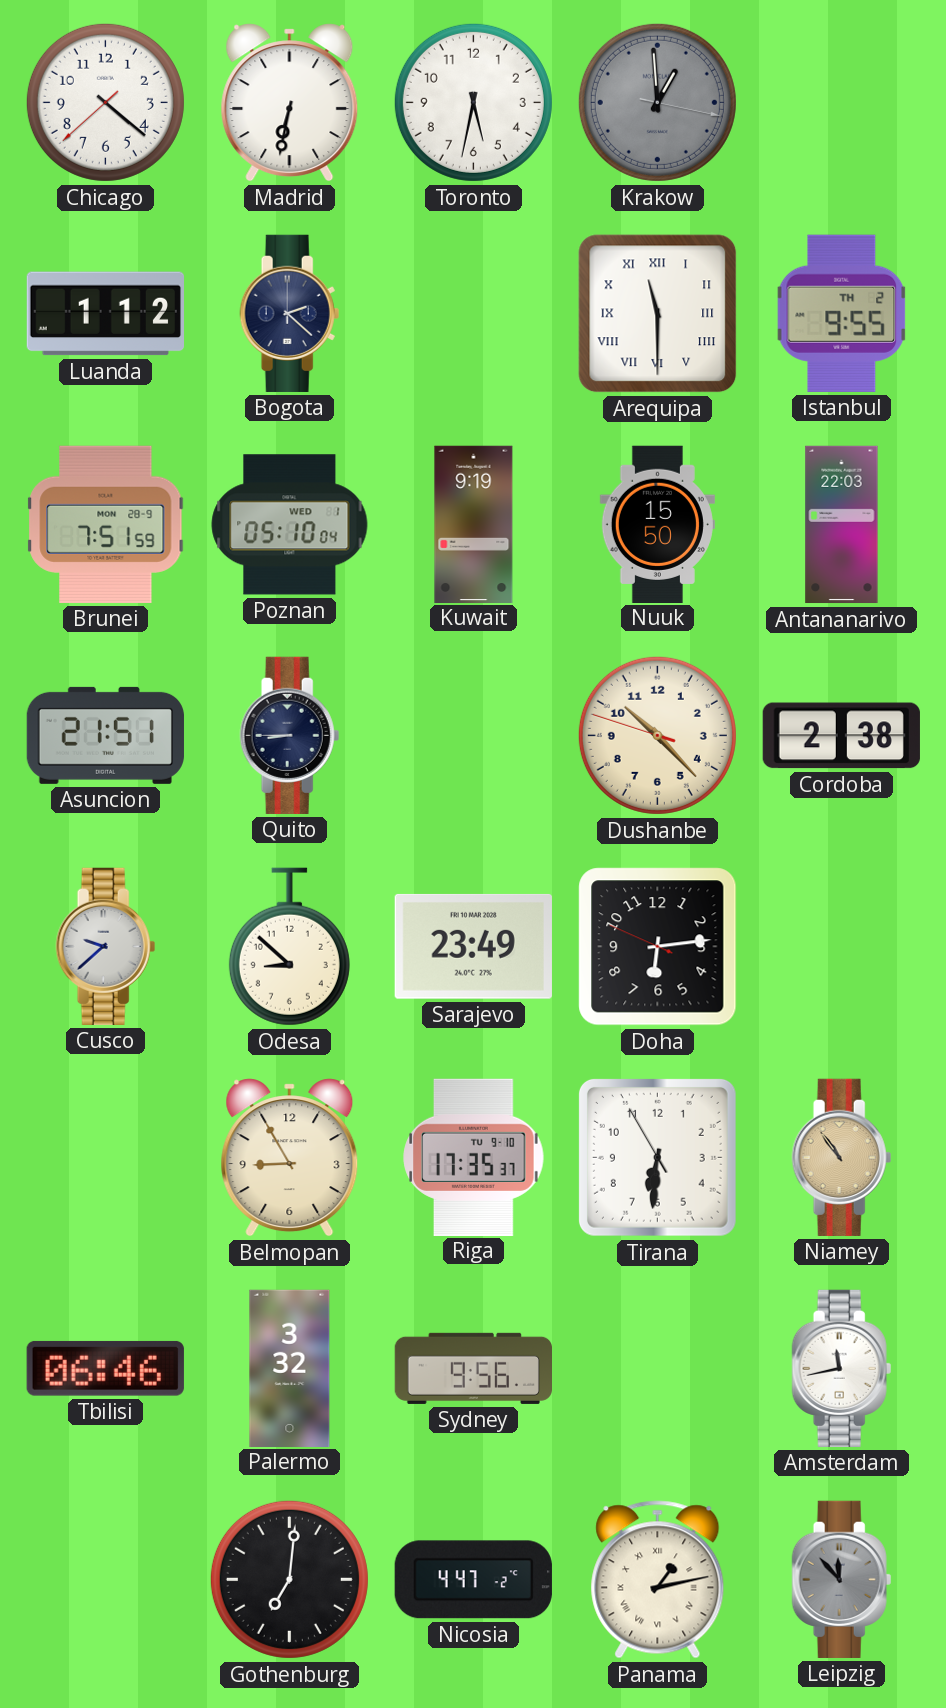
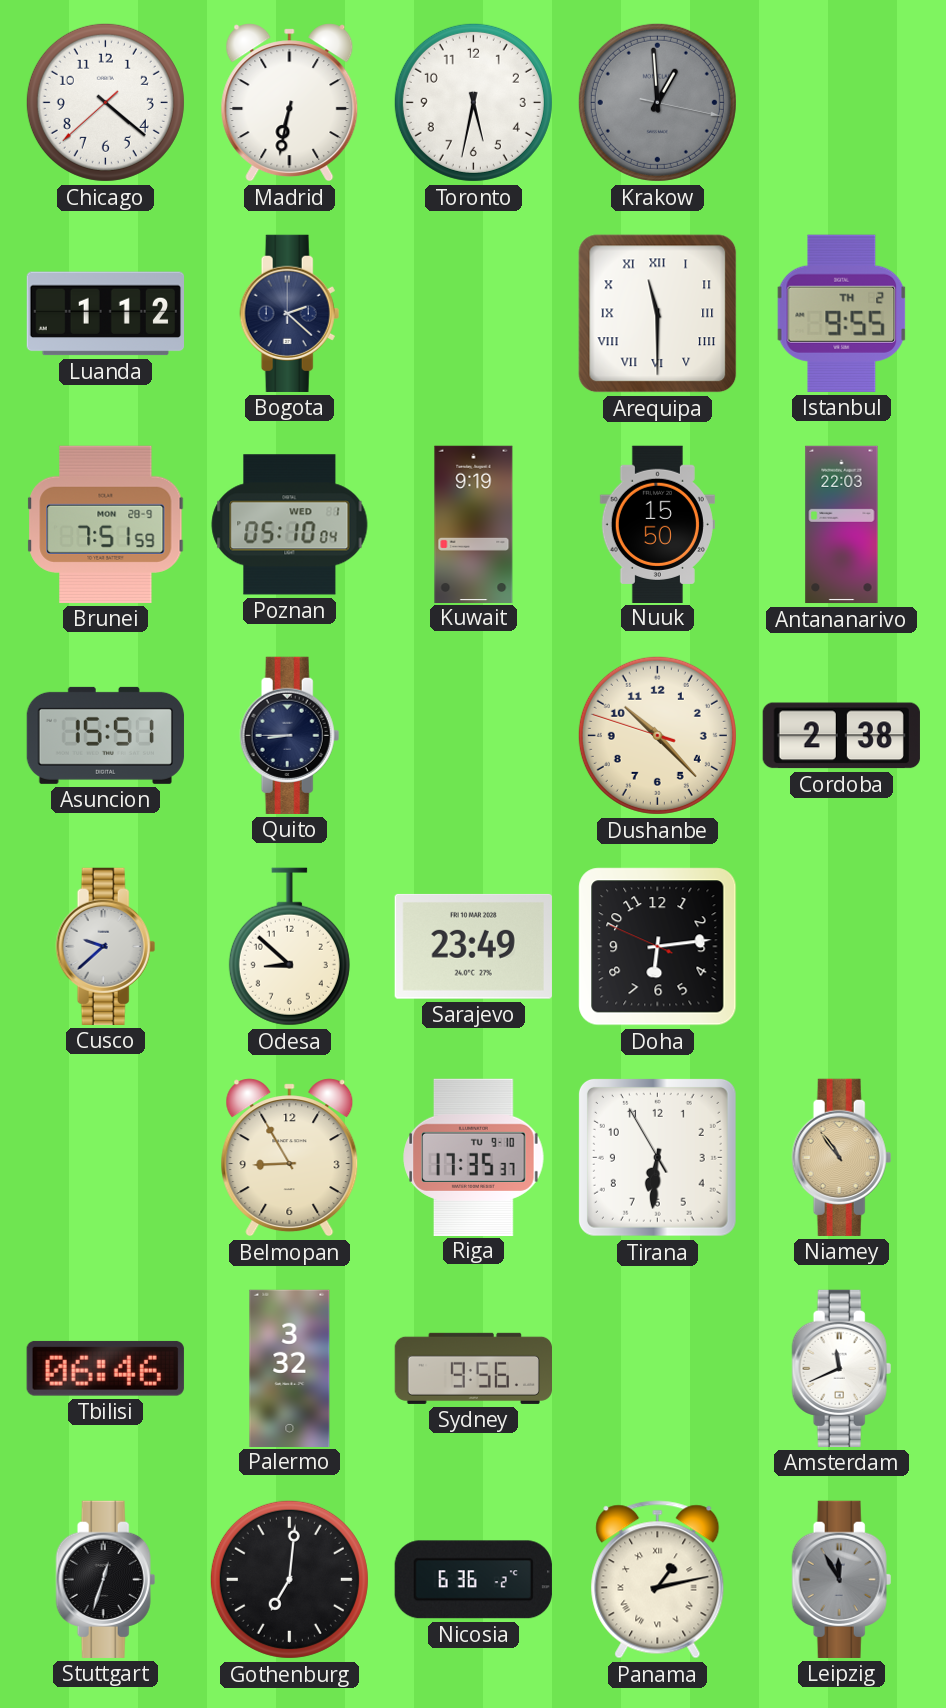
Asuncion: 21:51 -> 15:51
Amsterdam: 11:43 -> 11:41
Stuttgart: none -> 12:33
Nicosia: 4:47 -> 6:36
Leipzig: 11:53 -> 11:55
